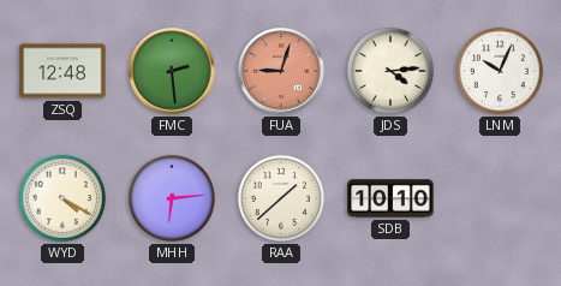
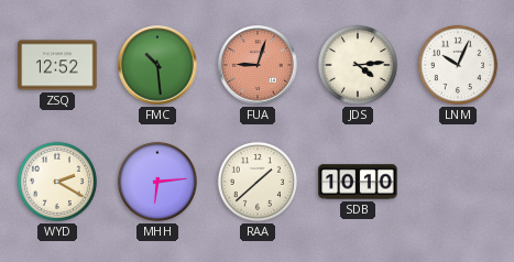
ZSQ: 12:48 -> 12:52
FMC: 2:29 -> 10:29
WYD: 4:20 -> 2:20
